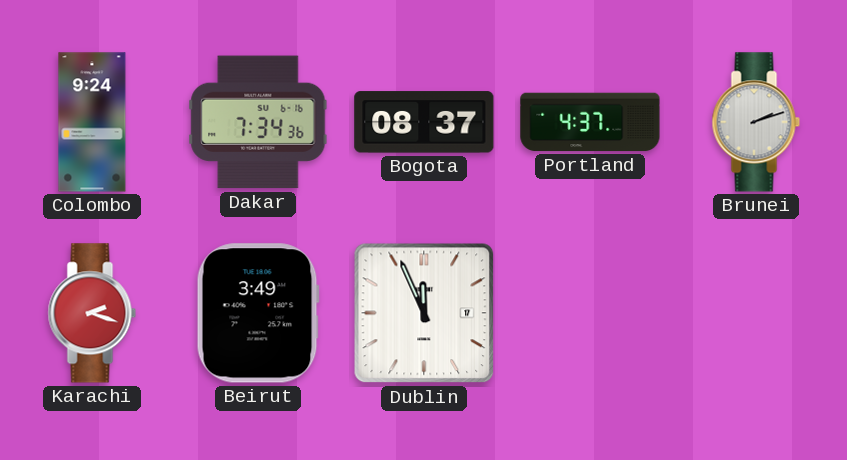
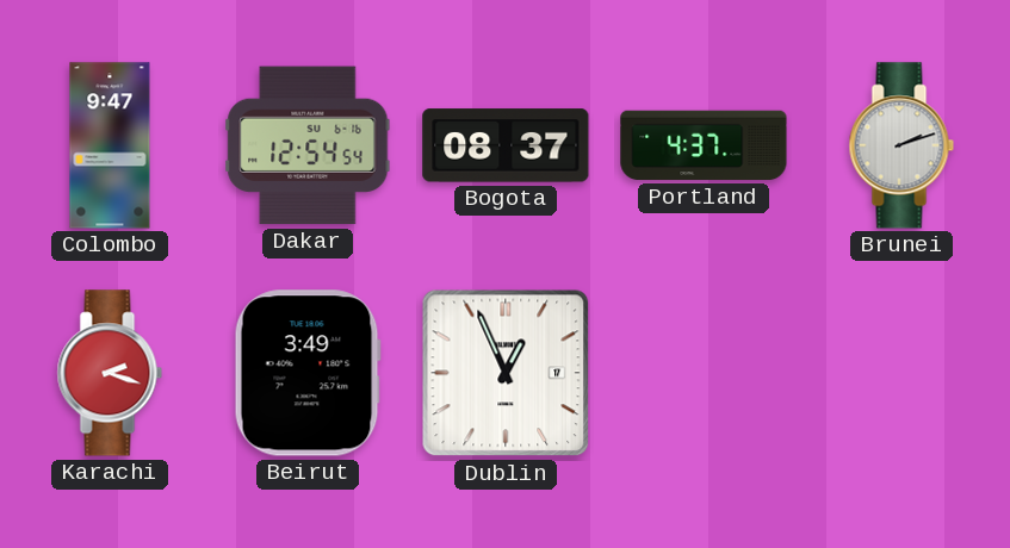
Colombo: 9:24 -> 9:47
Dakar: 7:34 -> 12:54
Dublin: 11:56 -> 12:56
